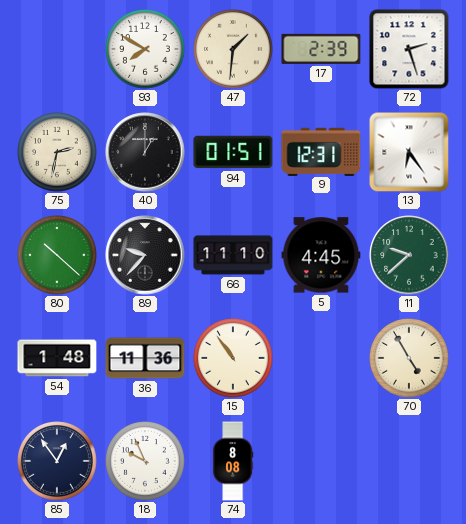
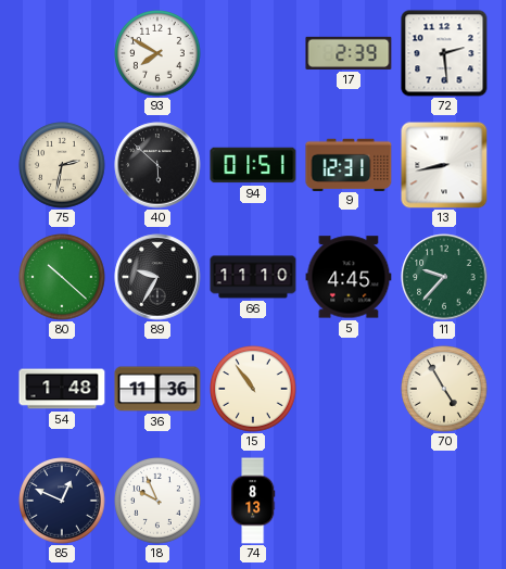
47: 1:31 -> none
72: 2:27 -> 2:29
40: 1:00 -> 5:52
13: 6:24 -> 8:43
89: 9:37 -> 9:35
11: 9:38 -> 9:37
85: 12:54 -> 12:49
74: 8:08 -> 8:13
